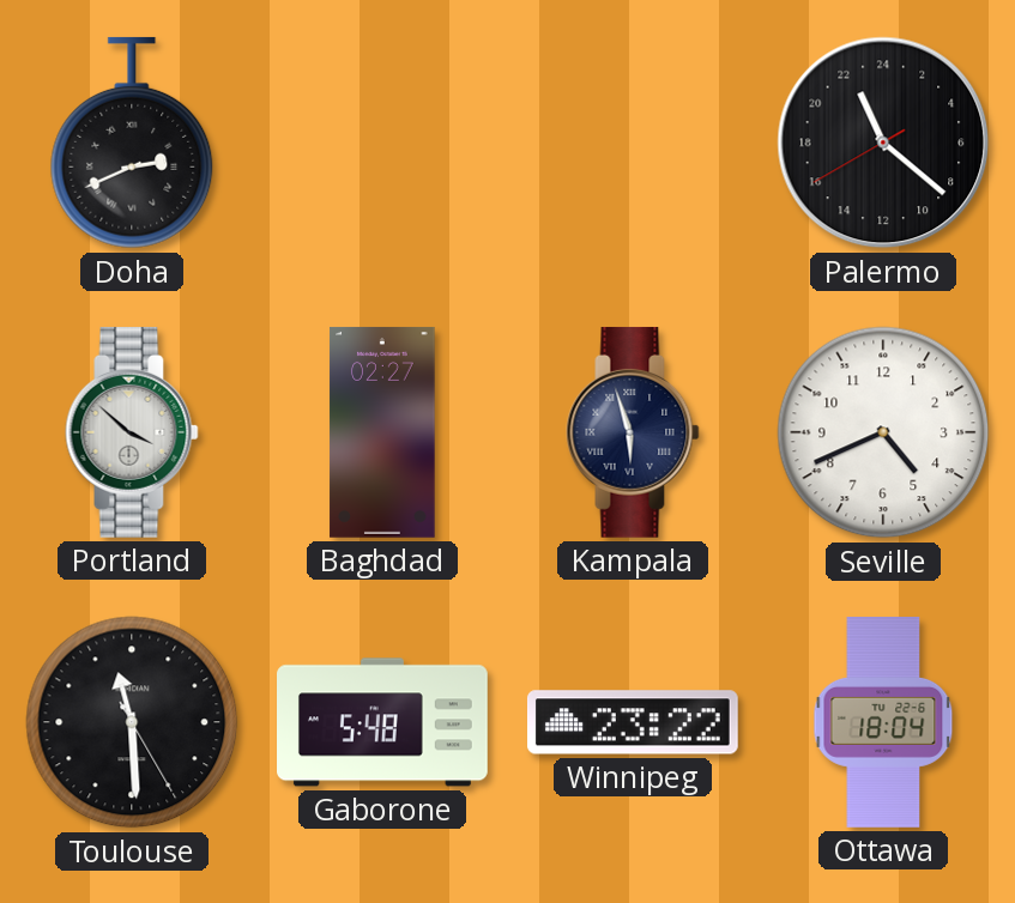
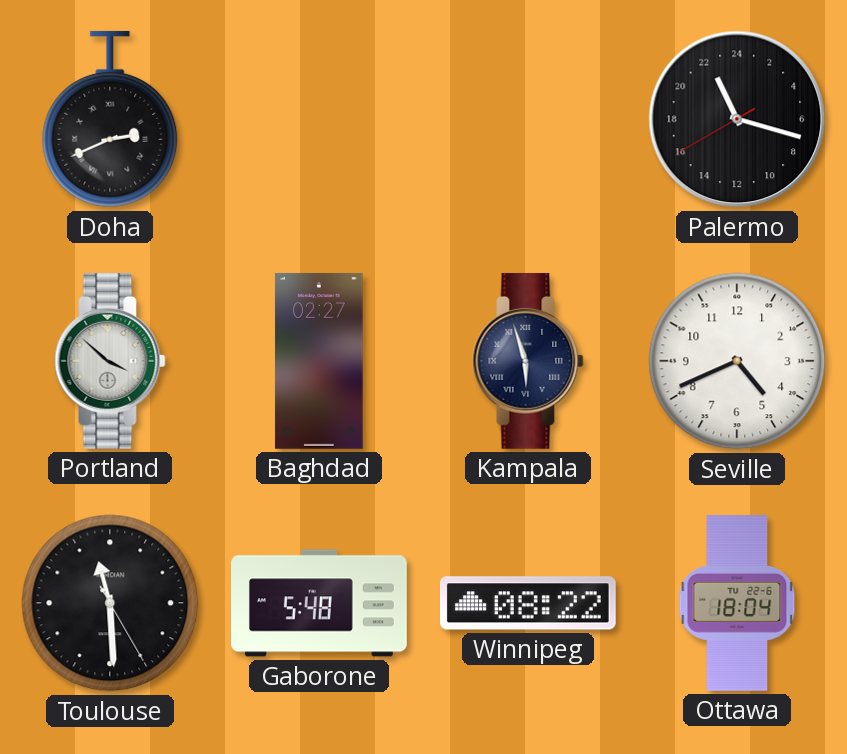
Palermo: 22:21 -> 22:17
Winnipeg: 23:22 -> 08:22
